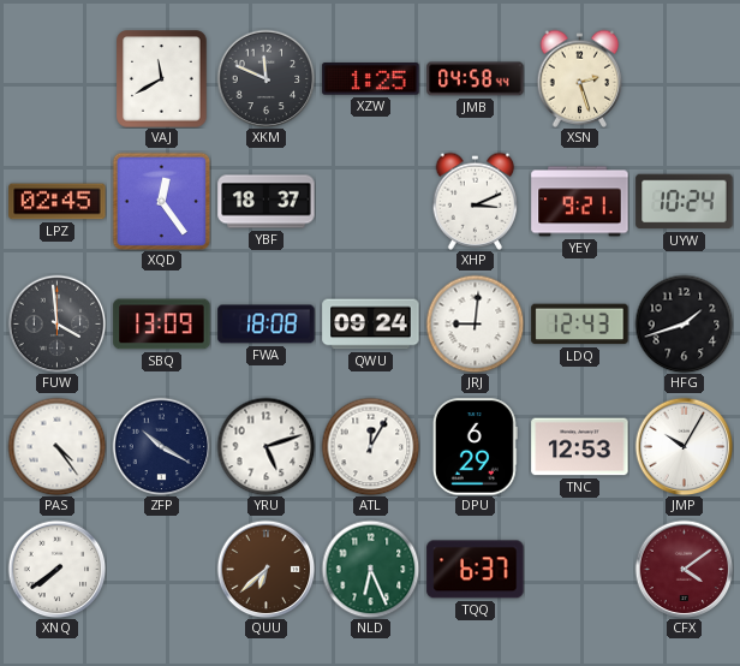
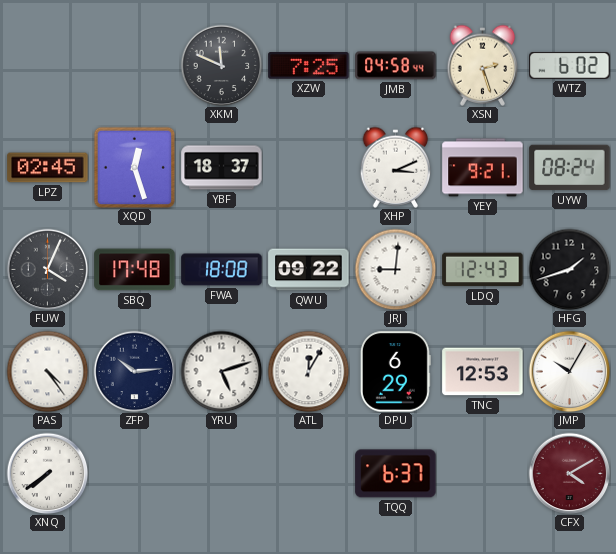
VAJ: 11:40 -> none
XZW: 1:25 -> 7:25
WTZ: none -> 6:02
XQD: 12:24 -> 12:27
UYW: 10:24 -> 08:24
FUW: 3:59 -> 4:04
SBQ: 13:09 -> 17:48
QWU: 09:24 -> 09:22
ZFP: 10:20 -> 10:14
QUU: 6:38 -> none
NLD: 6:26 -> none
CFX: 4:09 -> 4:10
